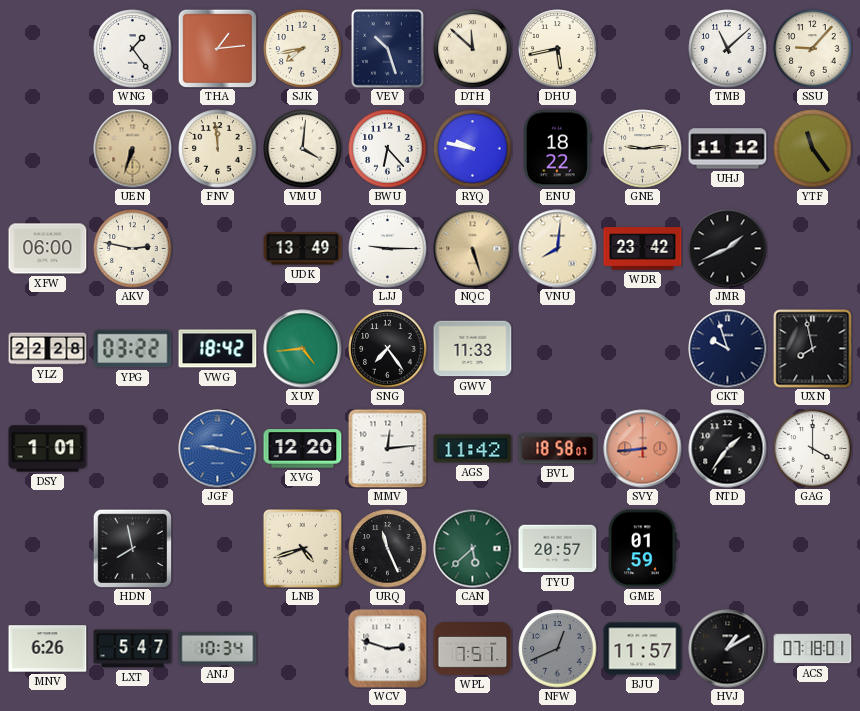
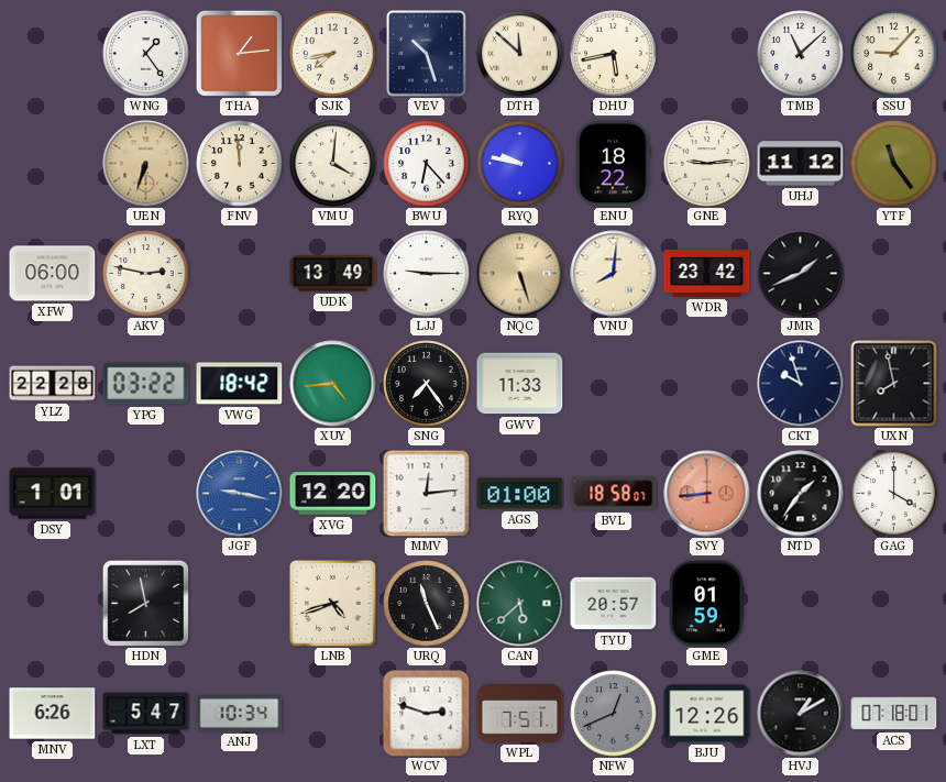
AGS: 11:42 -> 01:00
BJU: 11:57 -> 12:26
